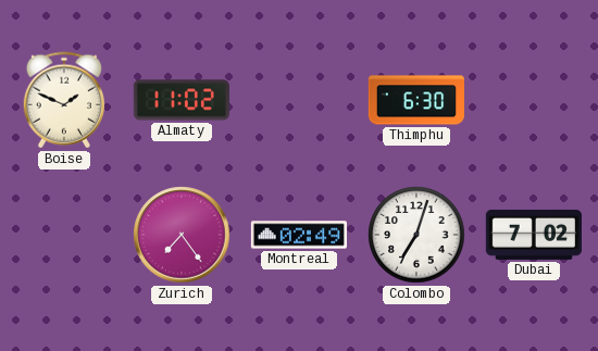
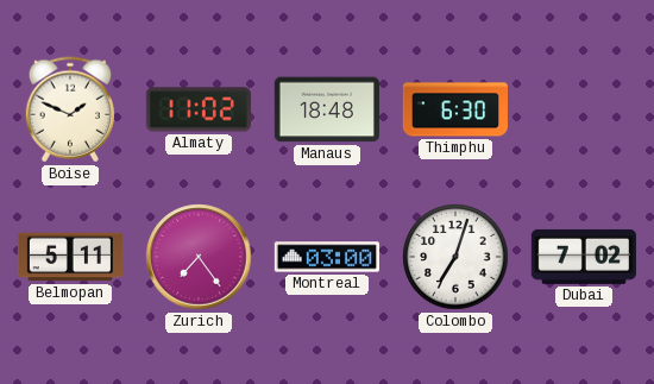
Manaus: none -> 18:48
Belmopan: none -> 5:11
Montreal: 02:49 -> 03:00
